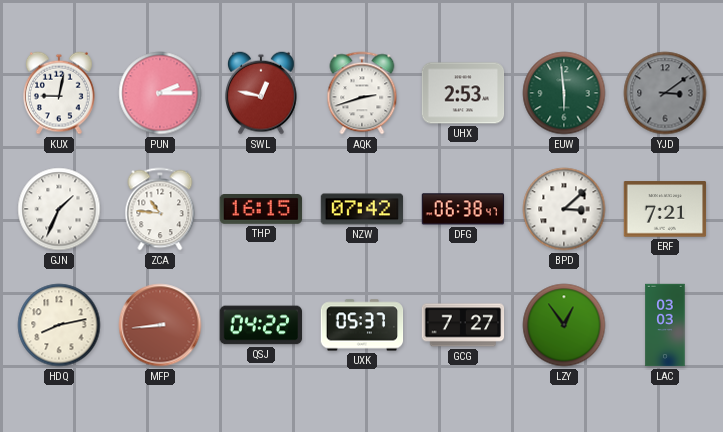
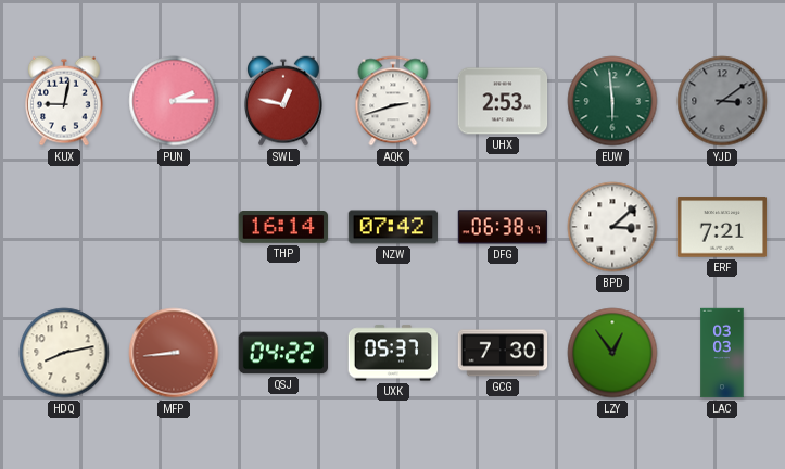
GJN: 1:34 -> none
ZCA: 10:46 -> none
THP: 16:15 -> 16:14
GCG: 7:27 -> 7:30
